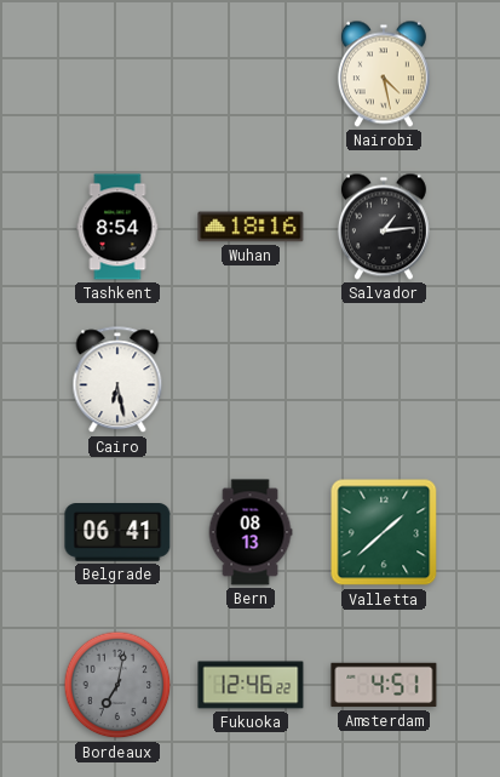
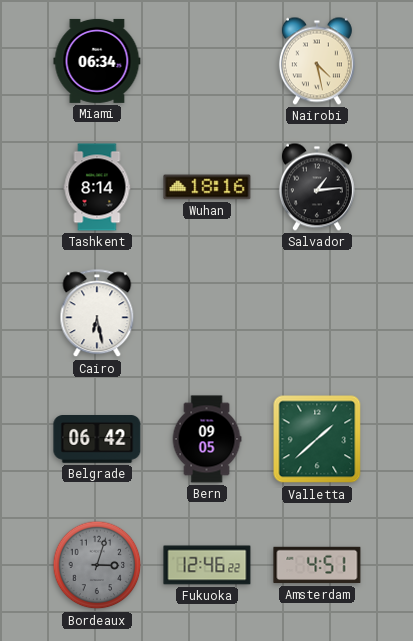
Miami: none -> 06:34
Tashkent: 8:54 -> 8:14
Belgrade: 06:41 -> 06:42
Bern: 08:13 -> 09:05
Bordeaux: 7:02 -> 3:03
